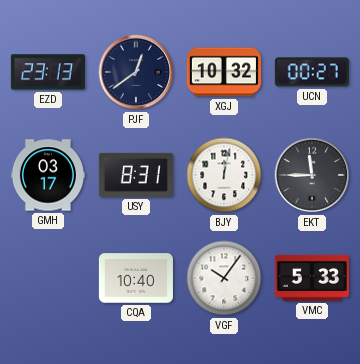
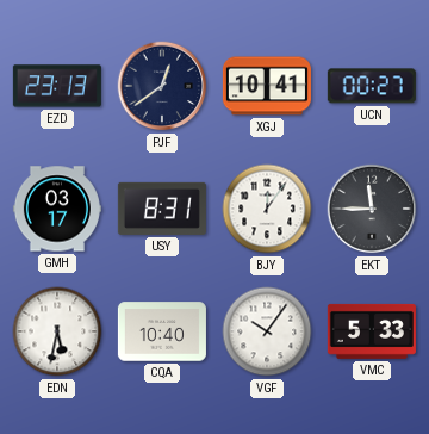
XGJ: 10:32 -> 10:41
BJY: 12:02 -> 12:06
EDN: none -> 5:32
